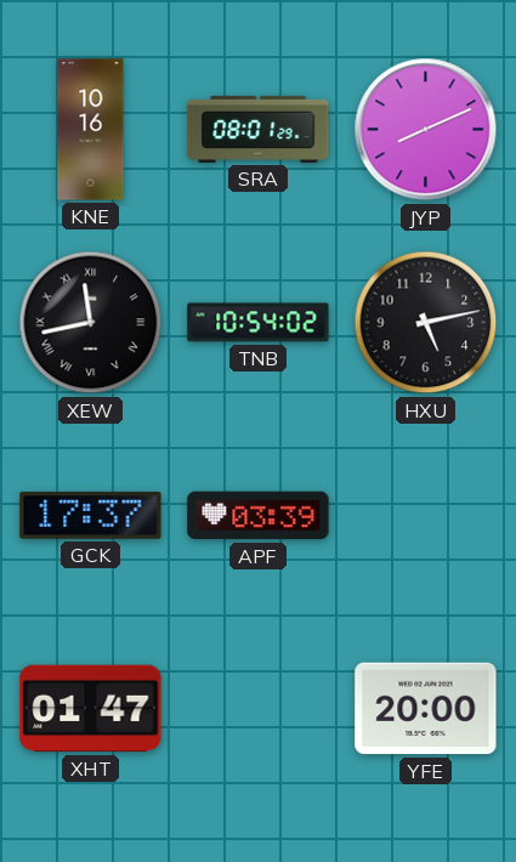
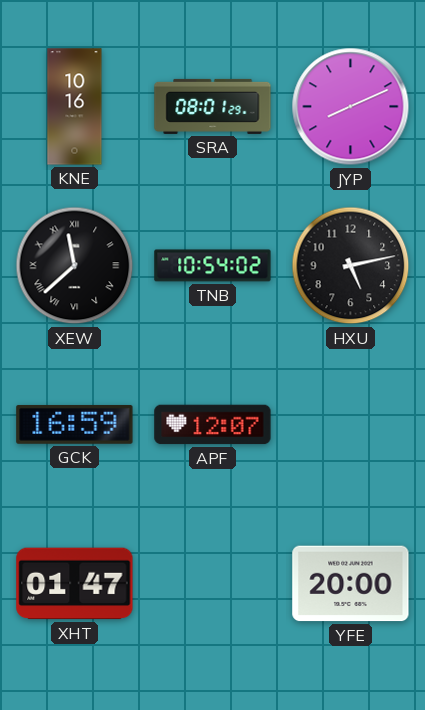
XEW: 11:43 -> 11:38
GCK: 17:37 -> 16:59
APF: 03:39 -> 12:07
